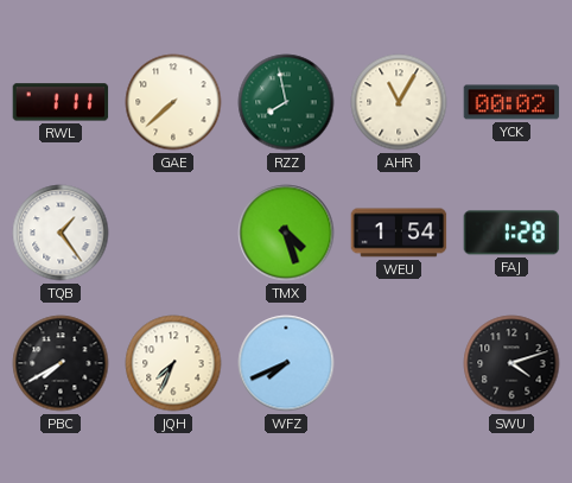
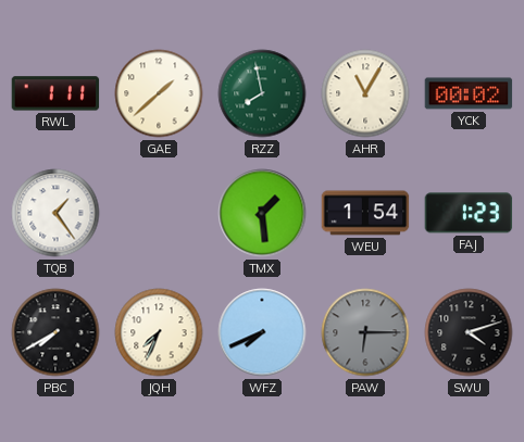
GAE: 7:38 -> 1:38
TMX: 4:27 -> 1:29
FAJ: 1:28 -> 1:23
PAW: none -> 6:15
